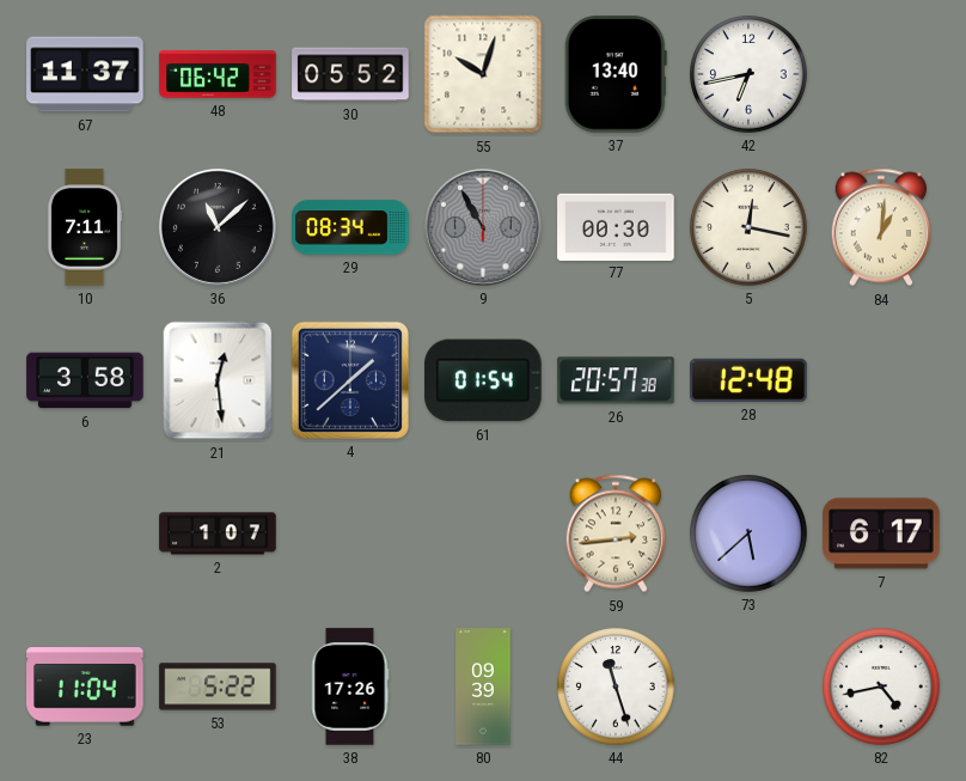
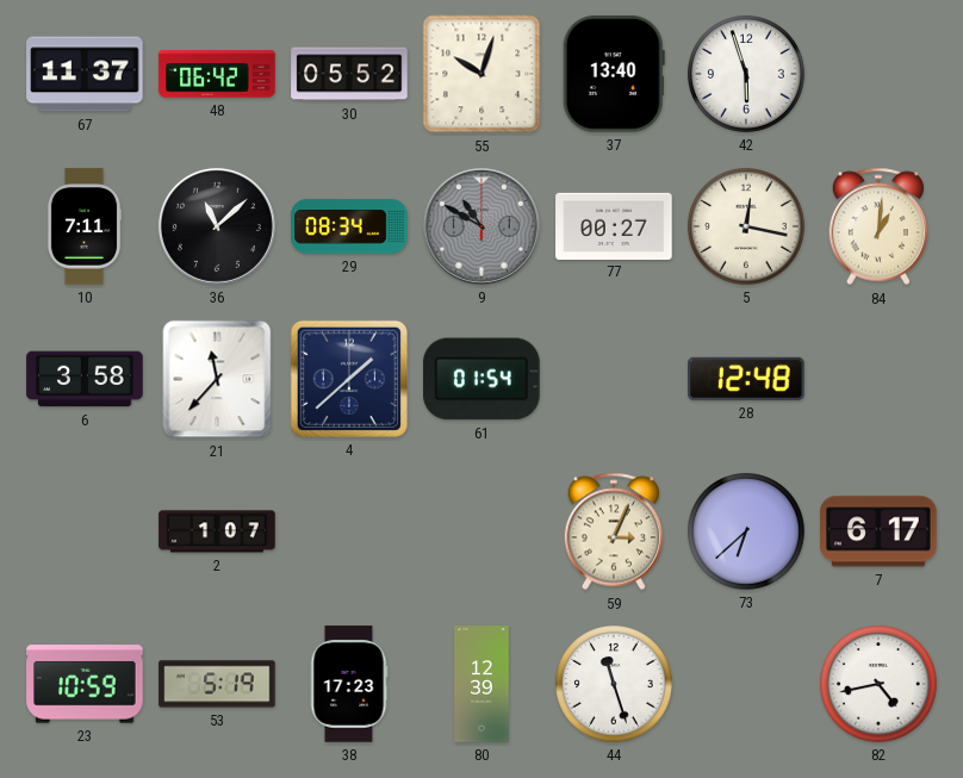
42: 6:43 -> 5:57
9: 10:55 -> 10:50
77: 00:30 -> 00:27
21: 12:29 -> 11:37
26: 20:57 -> none
59: 2:44 -> 3:04
73: 5:38 -> 6:38
23: 11:04 -> 10:59
53: 5:22 -> 5:19
38: 17:26 -> 17:23
80: 09:39 -> 12:39
